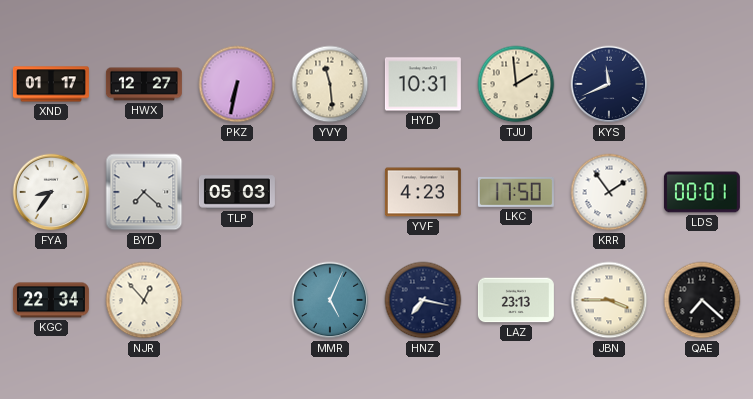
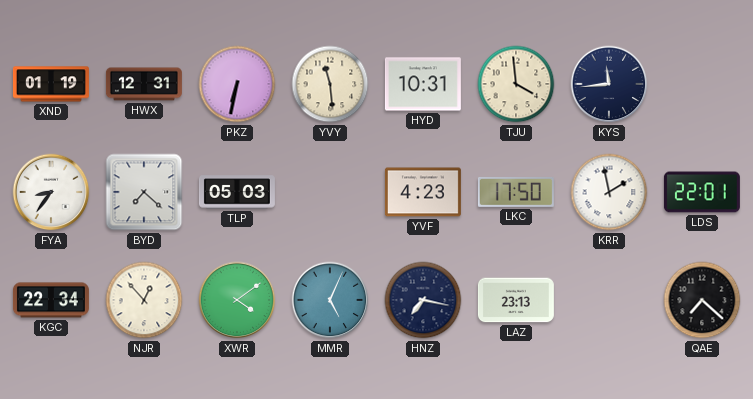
XND: 01:17 -> 01:19
HWX: 12:27 -> 12:31
TJU: 1:59 -> 3:59
KYS: 11:41 -> 11:44
KRR: 1:54 -> 1:58
LDS: 00:01 -> 22:01
XWR: none -> 4:09
JBN: 3:45 -> none
